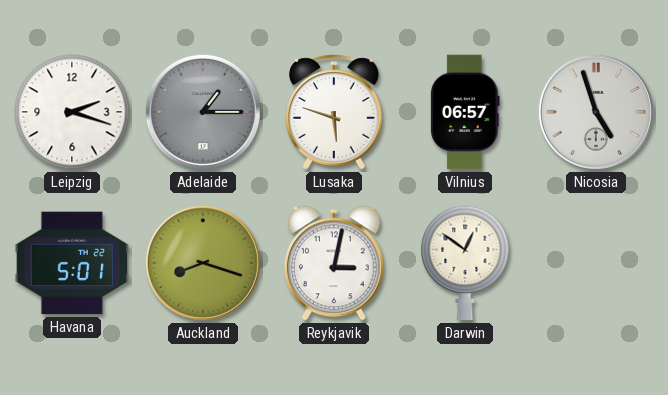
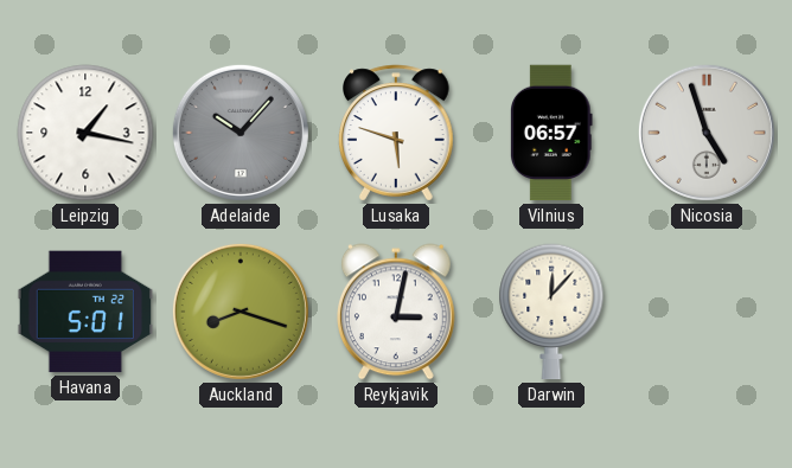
Leipzig: 2:18 -> 1:17
Adelaide: 1:15 -> 10:07
Darwin: 12:51 -> 12:07
